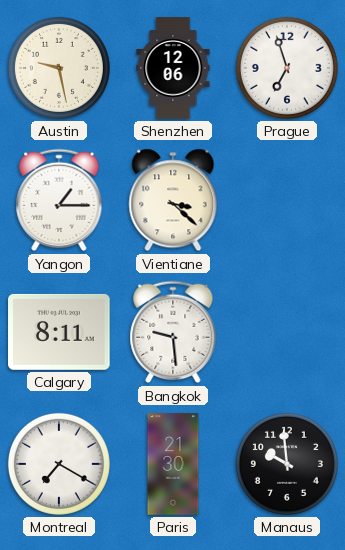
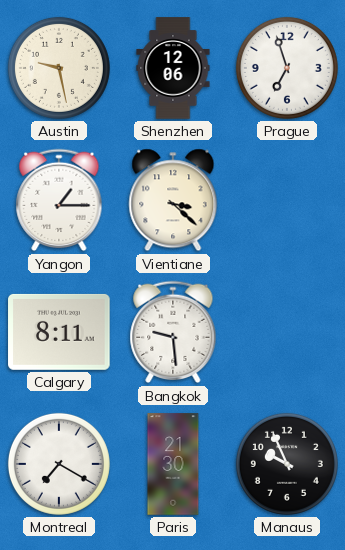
Manaus: 9:59 -> 9:56
